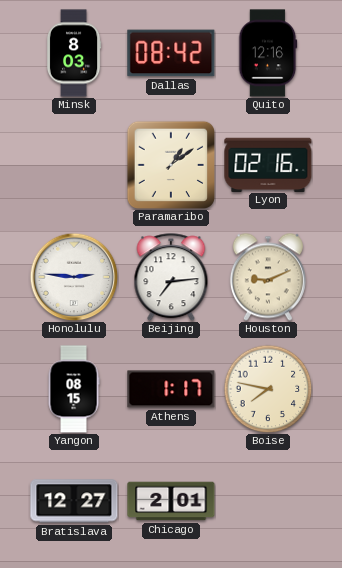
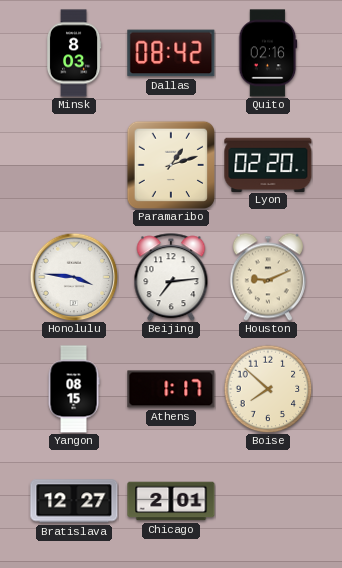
Quito: 12:16 -> 02:16
Paramaribo: 1:09 -> 1:12
Lyon: 02:16 -> 02:20
Honolulu: 2:46 -> 3:46
Boise: 7:47 -> 7:52
